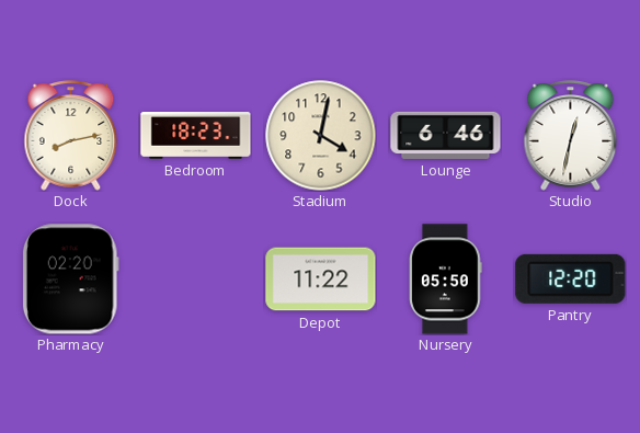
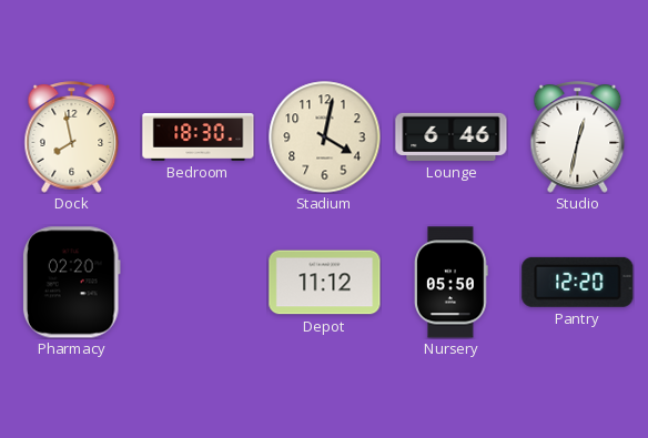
Dock: 8:13 -> 7:58
Bedroom: 18:23 -> 18:30
Depot: 11:22 -> 11:12
